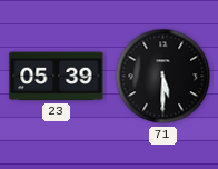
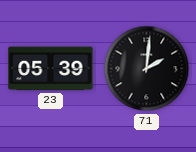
71: 5:30 -> 2:01
